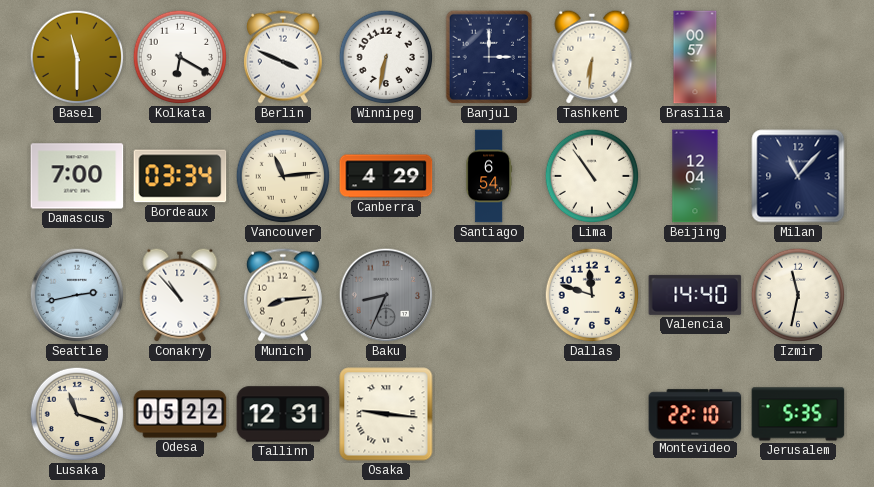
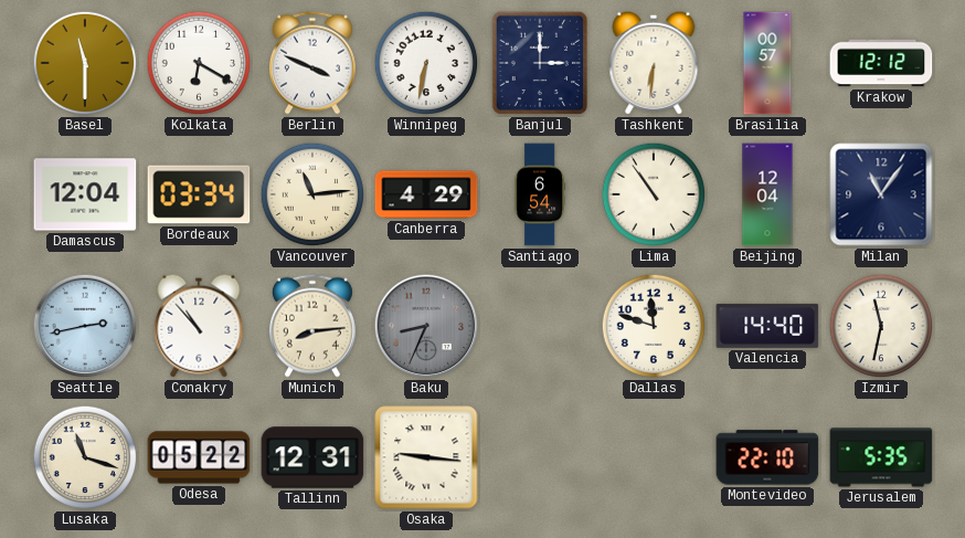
Krakow: none -> 12:12
Damascus: 7:00 -> 12:04
Milan: 11:07 -> 11:06
